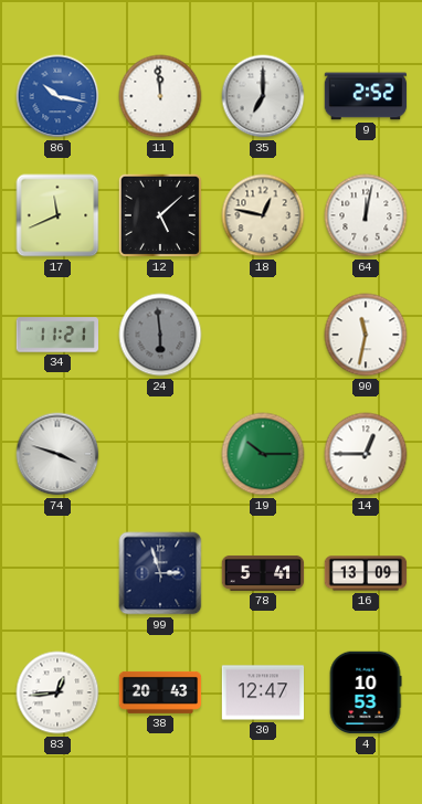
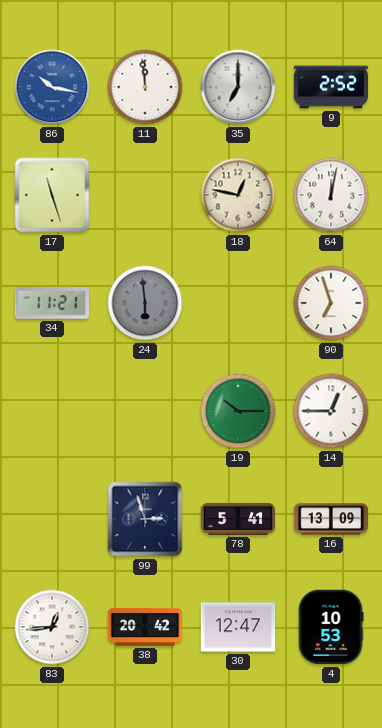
17: 11:41 -> 11:27
12: 5:08 -> none
90: 11:32 -> 6:57
74: 3:48 -> none
38: 20:43 -> 20:42
